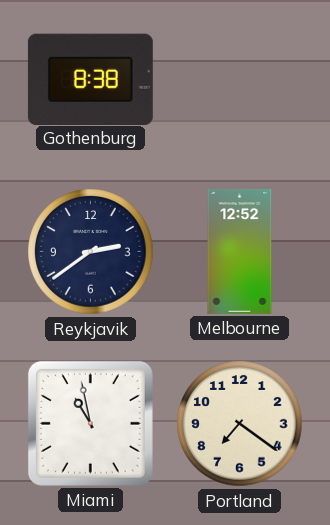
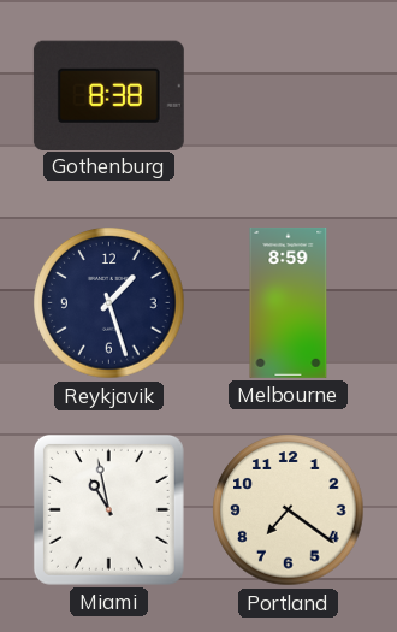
Reykjavik: 2:39 -> 1:27
Melbourne: 12:52 -> 8:59
